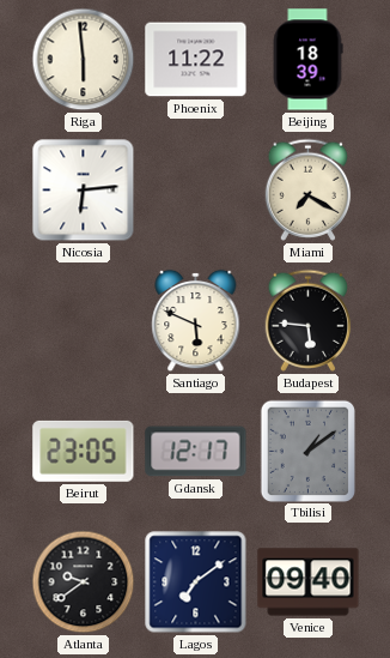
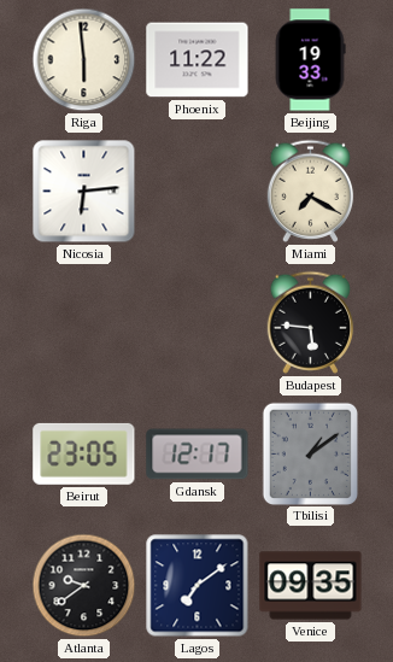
Beijing: 18:39 -> 19:33
Santiago: 5:49 -> none
Venice: 09:40 -> 09:35
